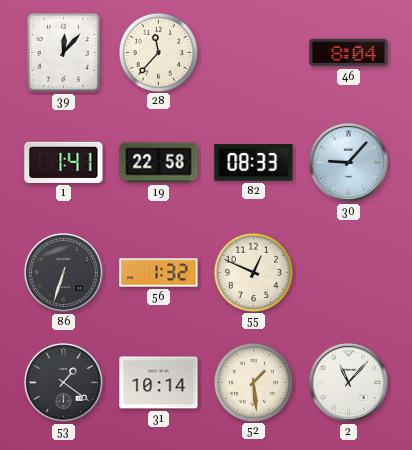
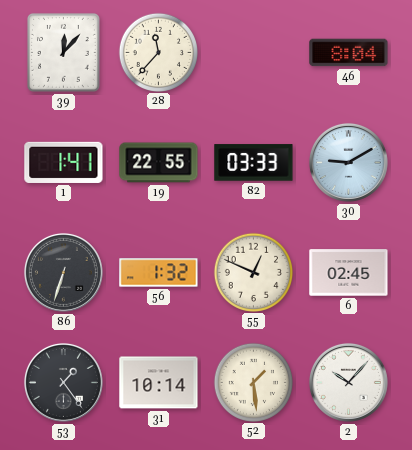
19: 22:58 -> 22:55
82: 08:33 -> 03:33
30: 9:07 -> 9:10
6: none -> 02:45
53: 1:21 -> 1:24
2: 11:07 -> 10:07
